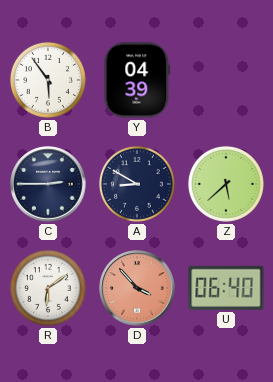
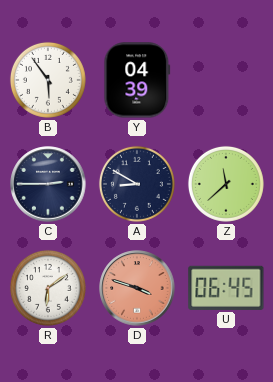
Z: 5:38 -> 11:38
D: 3:53 -> 3:48
U: 06:40 -> 06:45
